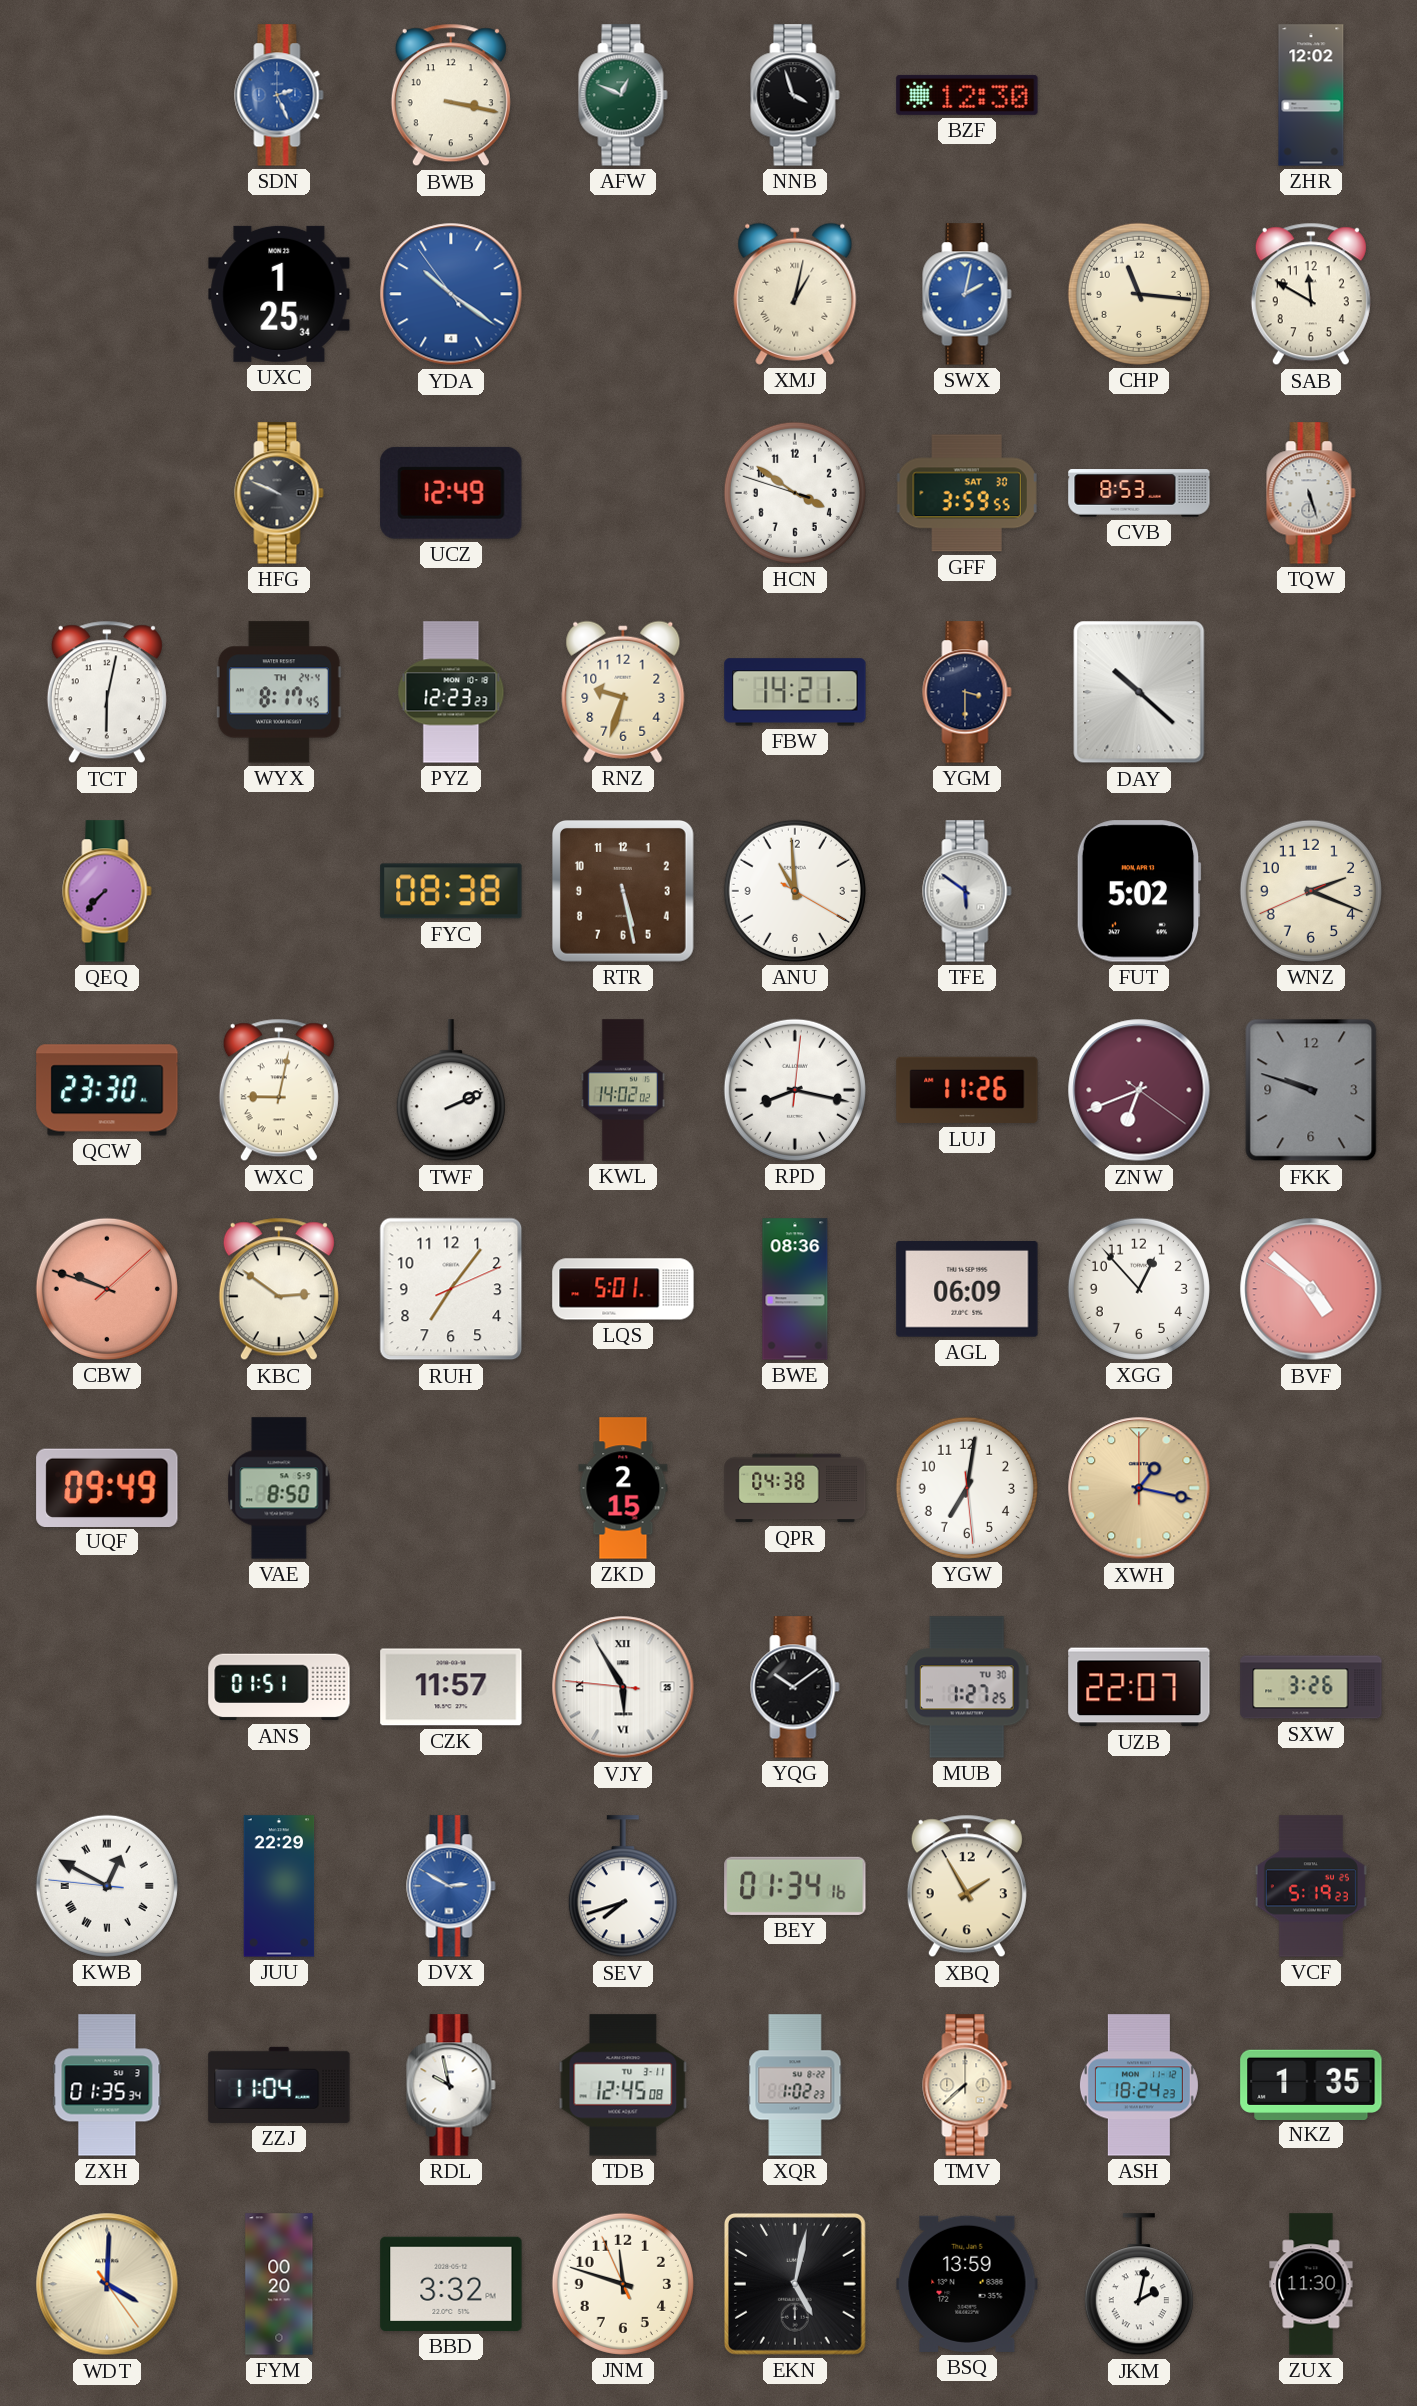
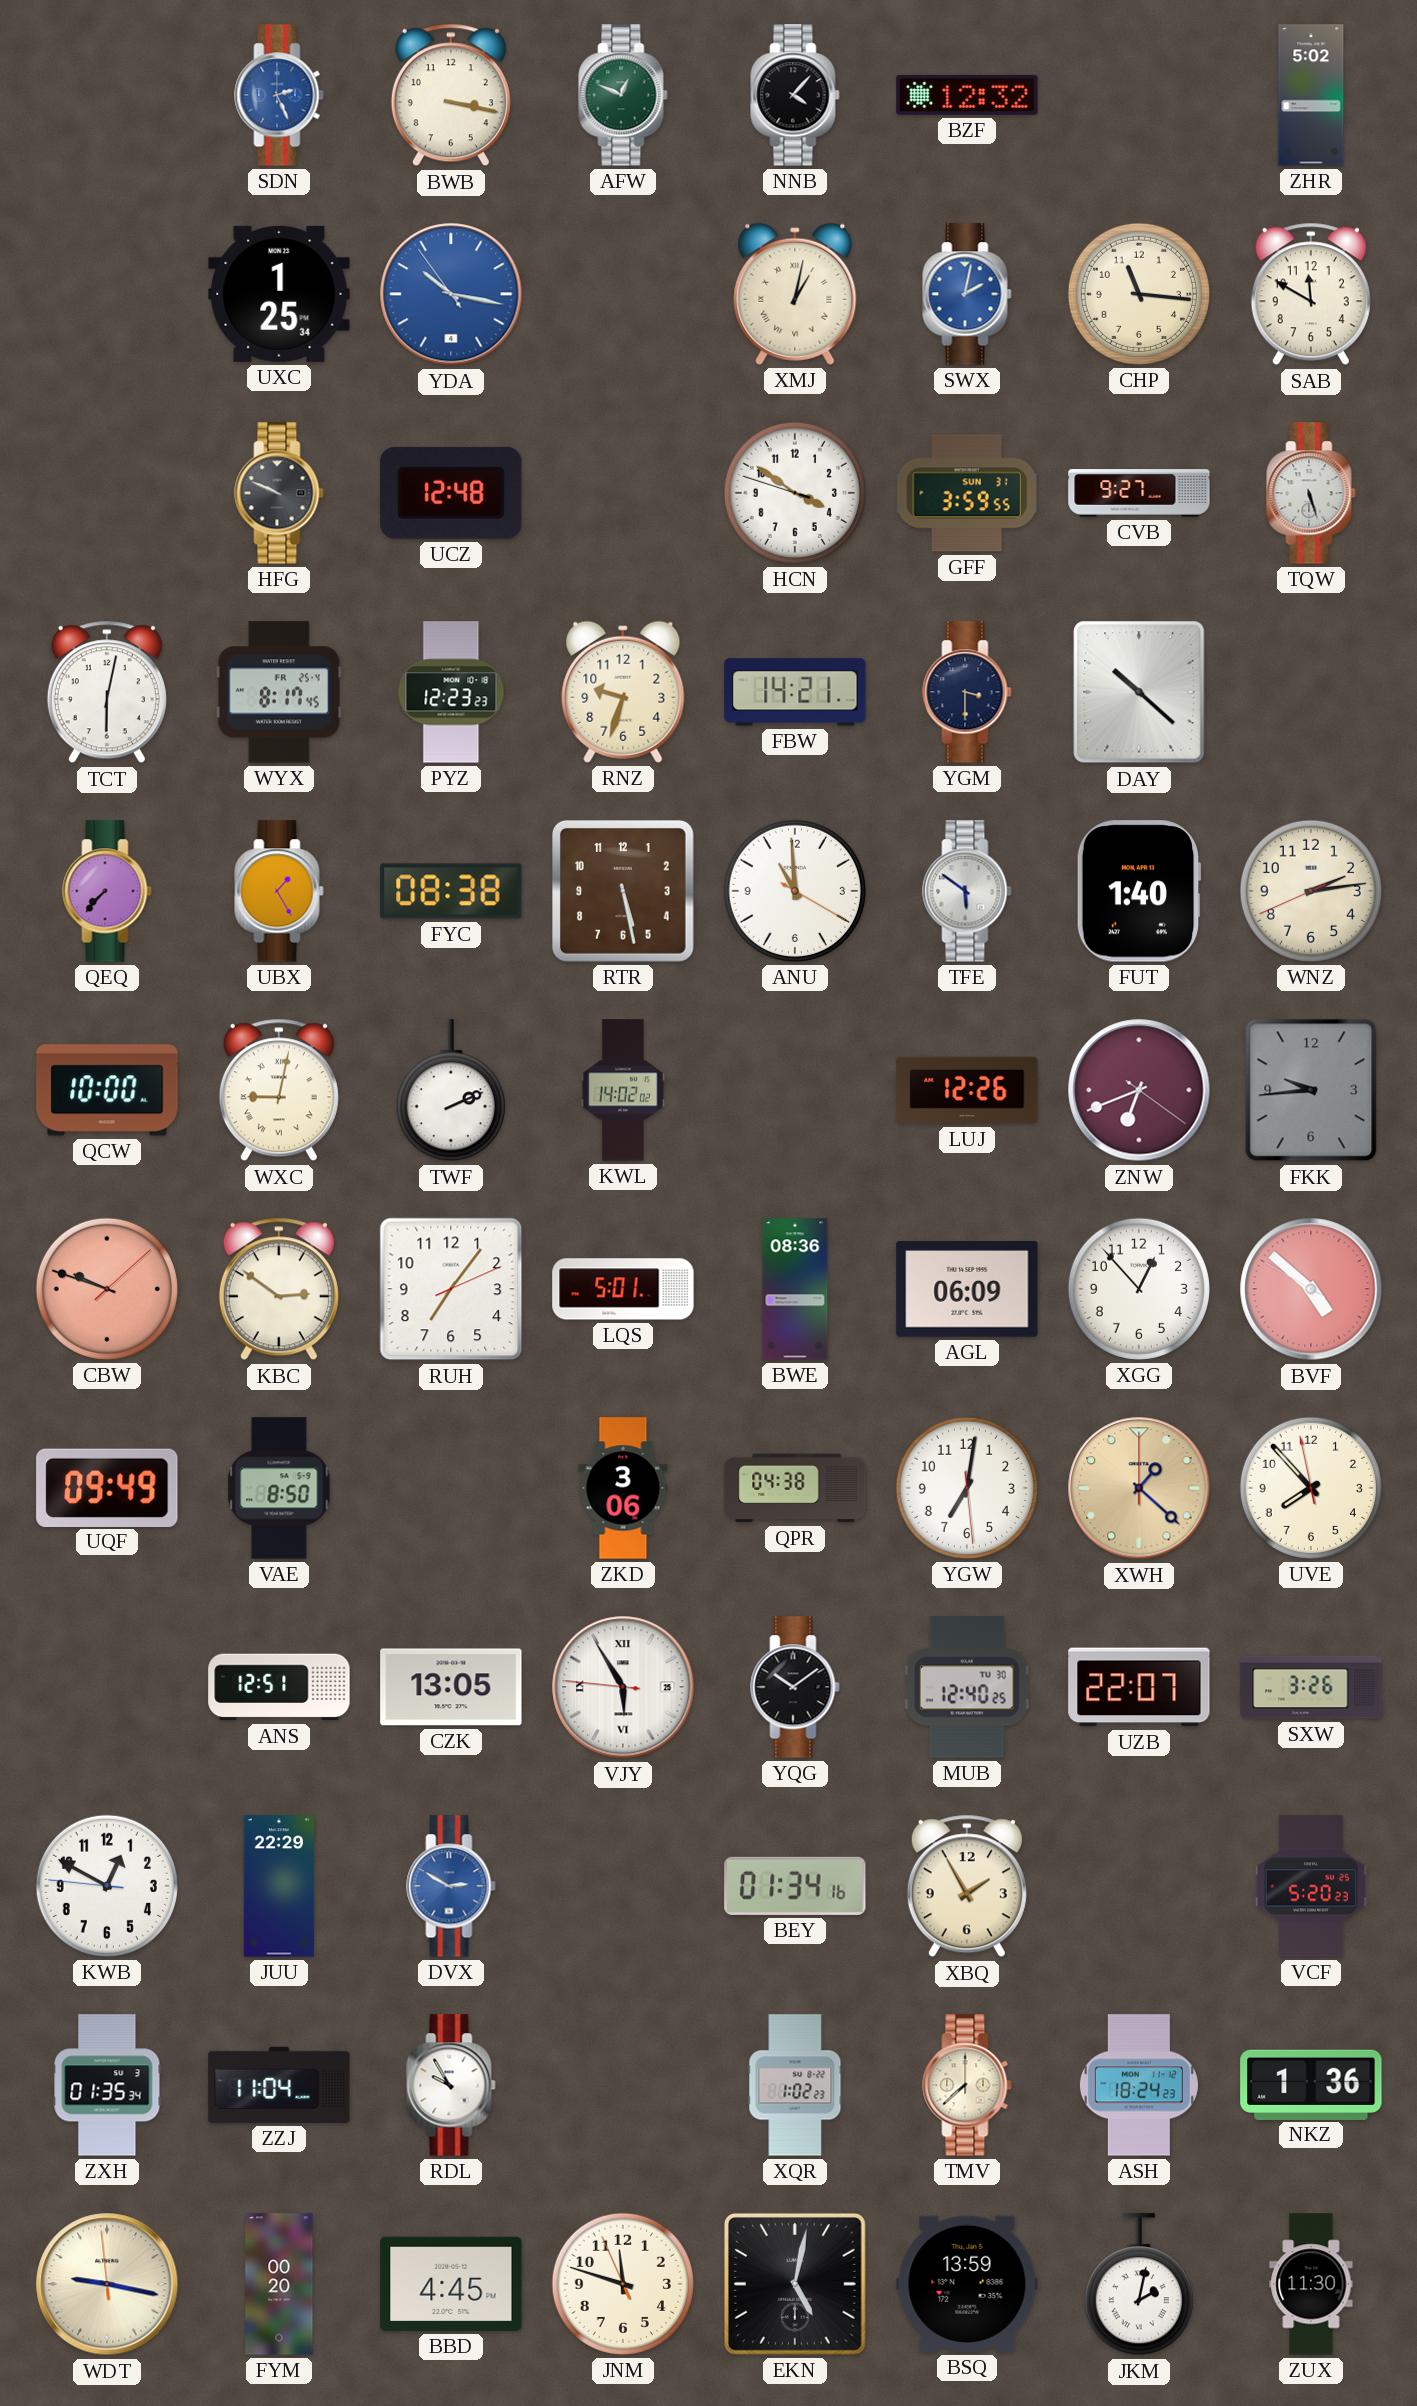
NNB: 3:57 -> 4:07
BZF: 12:30 -> 12:32
ZHR: 12:02 -> 5:02
YDA: 10:20 -> 10:16
UCZ: 12:49 -> 12:48
GFF date: SAT 30 -> SUN 31
CVB: 8:53 -> 9:27
WYX date: TH 24-4 -> FR 25-4
UBX: none -> 1:25
FUT: 5:02 -> 1:40
WNZ: 2:18 -> 2:13
QCW: 23:30 -> 10:00
RPD: 8:17 -> none
LUJ: 11:26 -> 12:26
FKK: 9:48 -> 9:44
ZKD: 2:15 -> 3:06
XWH: 1:17 -> 1:22
UVE: none -> 7:52
ANS: 01:51 -> 12:51
CZK: 11:57 -> 13:05
MUB: 1:27 -> 12:40
KWB numerals: Roman -> Arabic
SEV: 7:42 -> none
VCF: 5:19 -> 5:20
RDL: 9:58 -> 9:55
TDB: 12:45 -> none
NKZ: 1:35 -> 1:36
WDT: 4:00 -> 9:16
BBD: 3:32 -> 4:45
